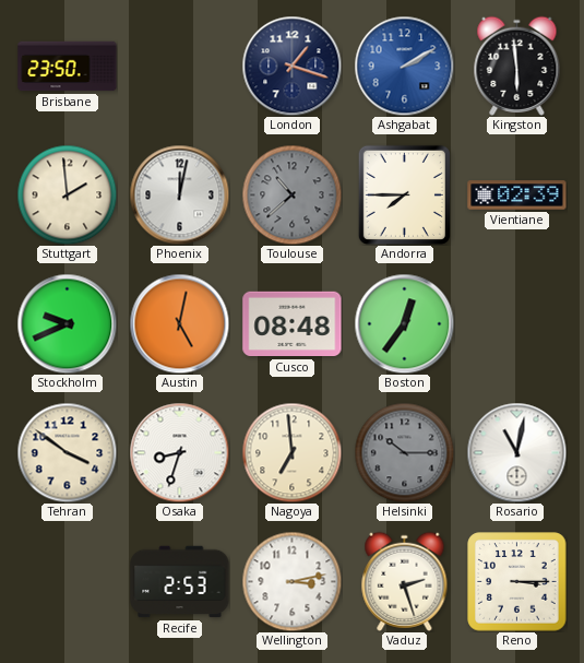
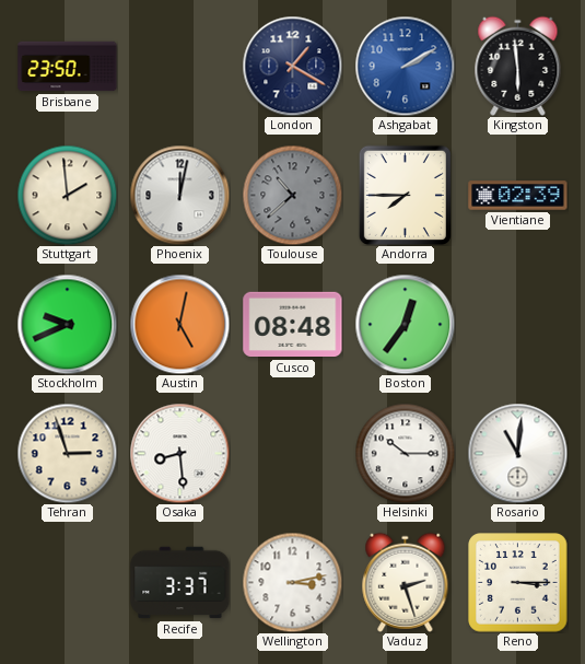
London: 1:18 -> 1:20
Tehran: 3:51 -> 2:57
Osaka: 8:33 -> 8:29
Nagoya: 6:59 -> none
Helsinki dial: grey -> white
Rosario: 11:02 -> 11:01
Recife: 2:53 -> 3:37
